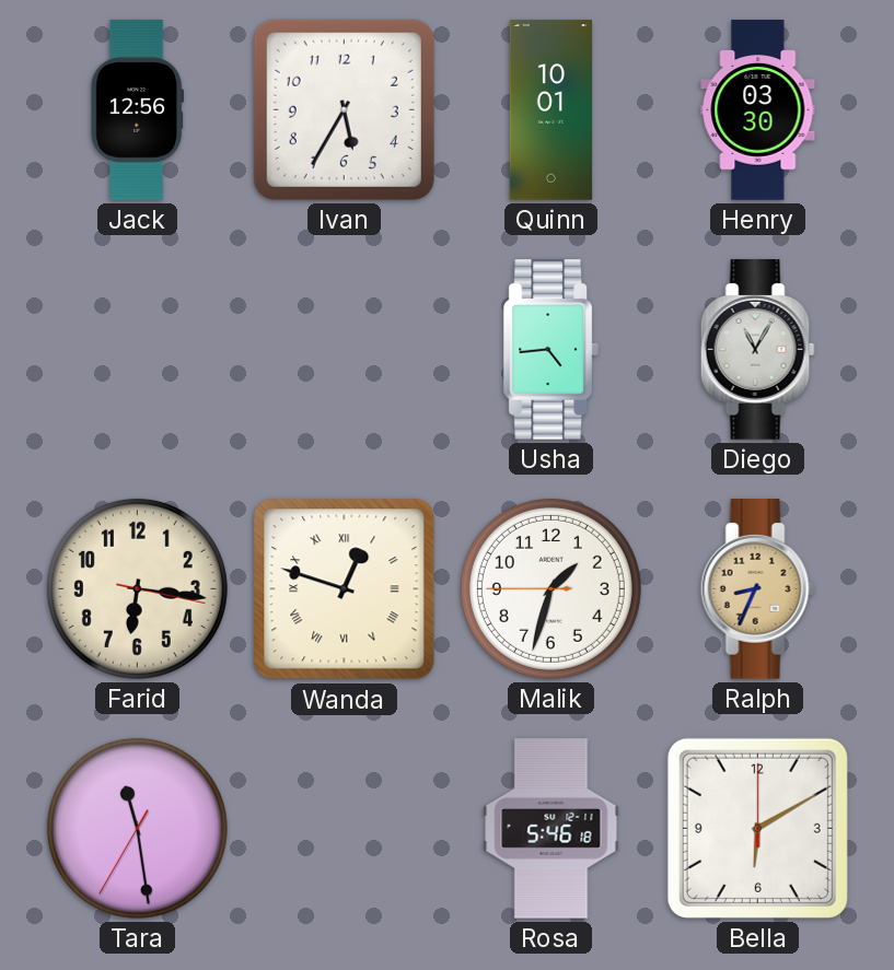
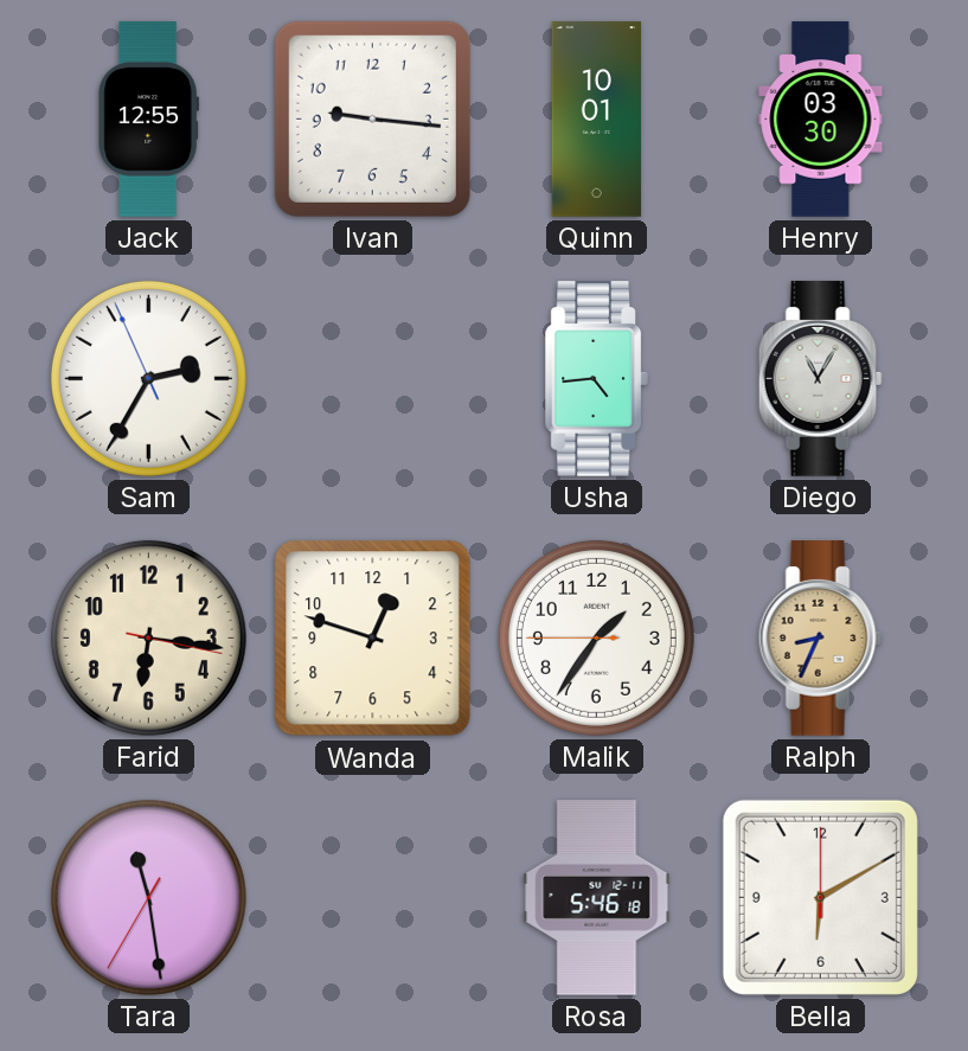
Jack: 12:56 -> 12:55
Ivan: 5:35 -> 9:16
Sam: none -> 2:34
Wanda numerals: Roman -> Arabic
Malik: 1:32 -> 1:35
